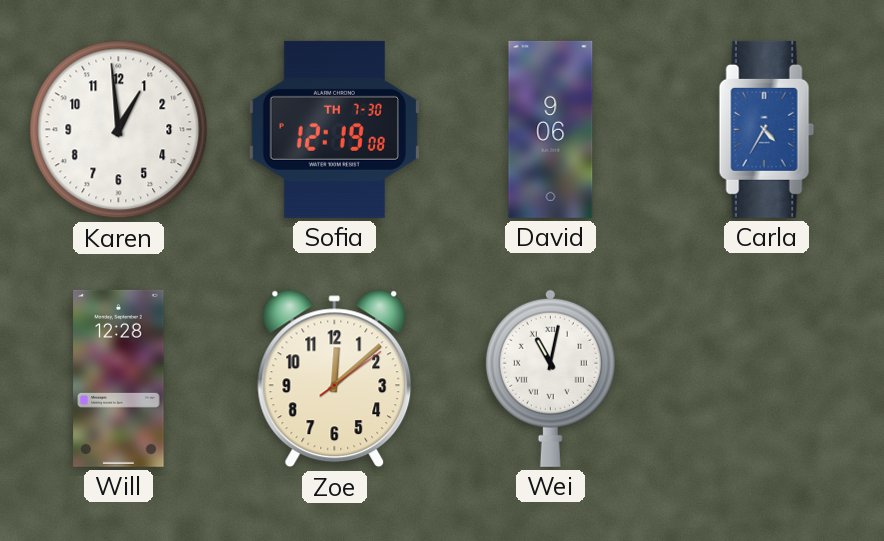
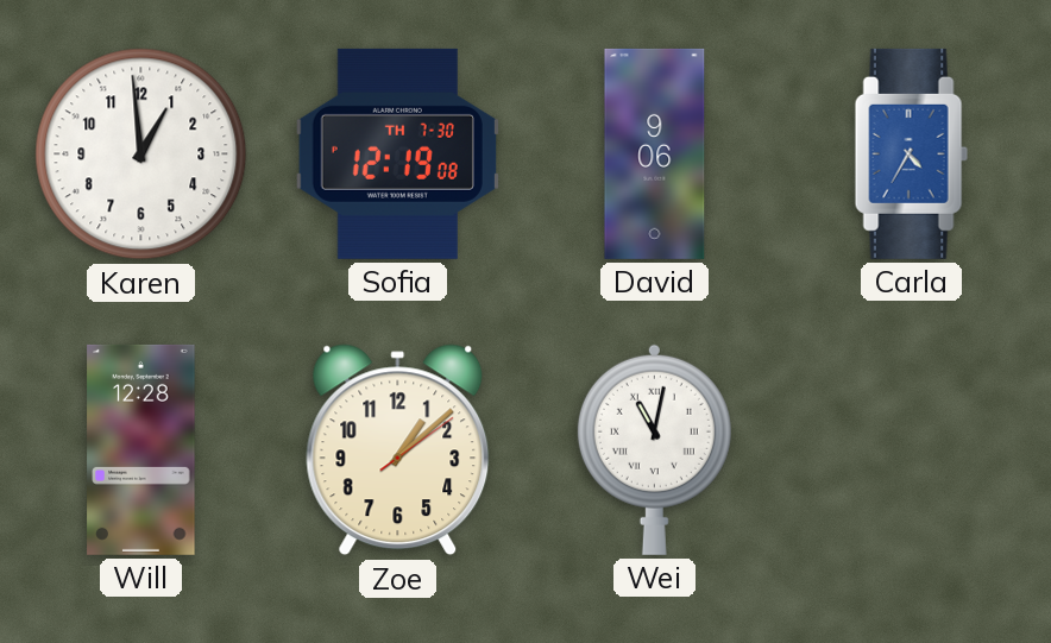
Zoe: 12:08 -> 1:08
